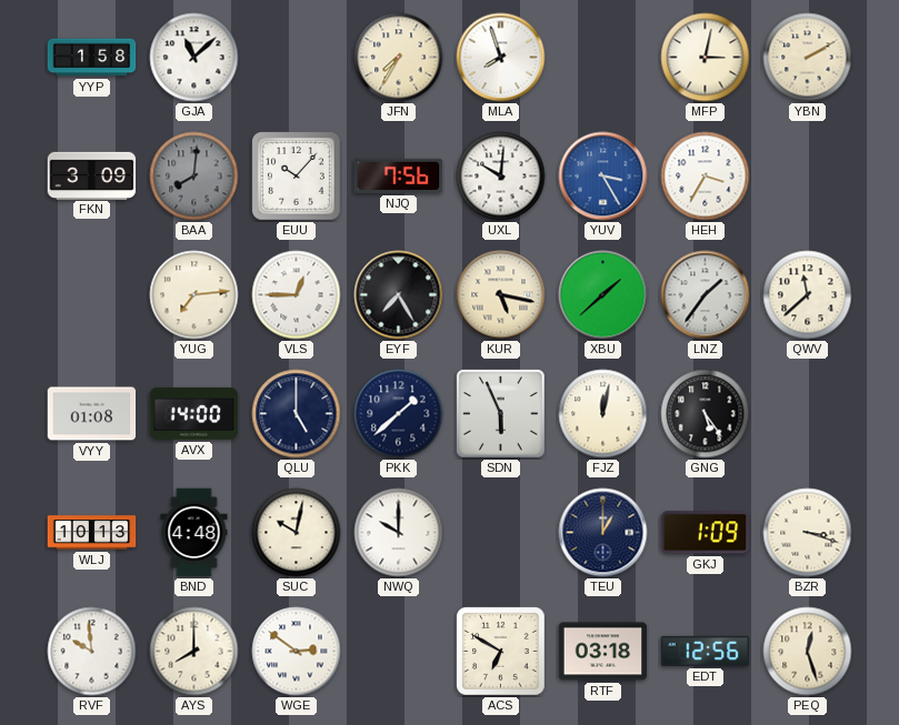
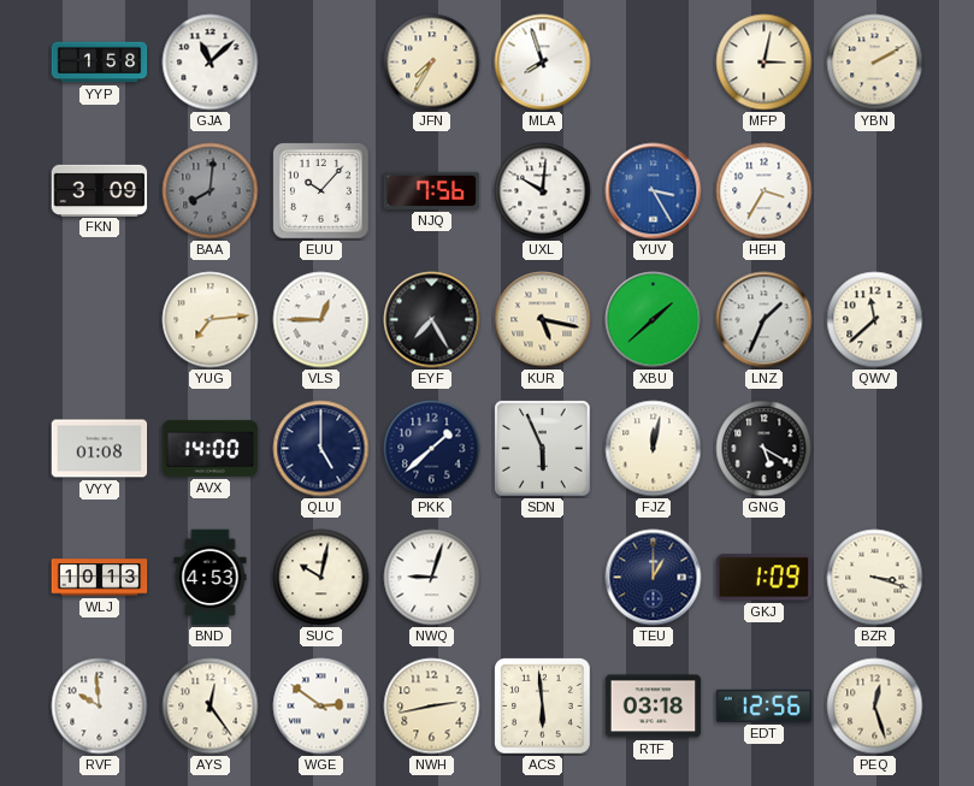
LNZ: 1:36 -> 1:34
GNG: 5:24 -> 5:20
BND: 4:48 -> 4:53
NWQ: 10:00 -> 9:03
AYS: 8:00 -> 12:24
NWH: none -> 2:43
ACS: 6:50 -> 5:59
